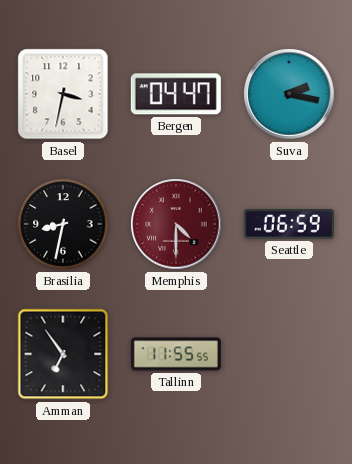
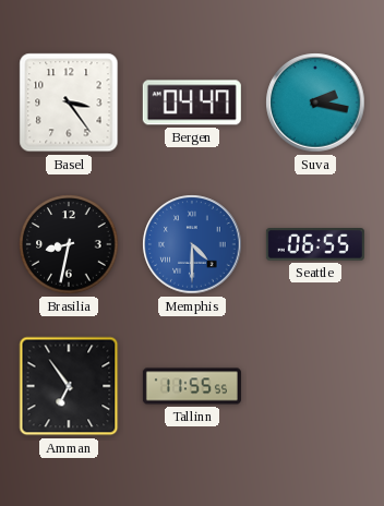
Basel: 3:32 -> 3:24
Memphis dial: burgundy -> blue
Seattle: 06:59 -> 06:55
